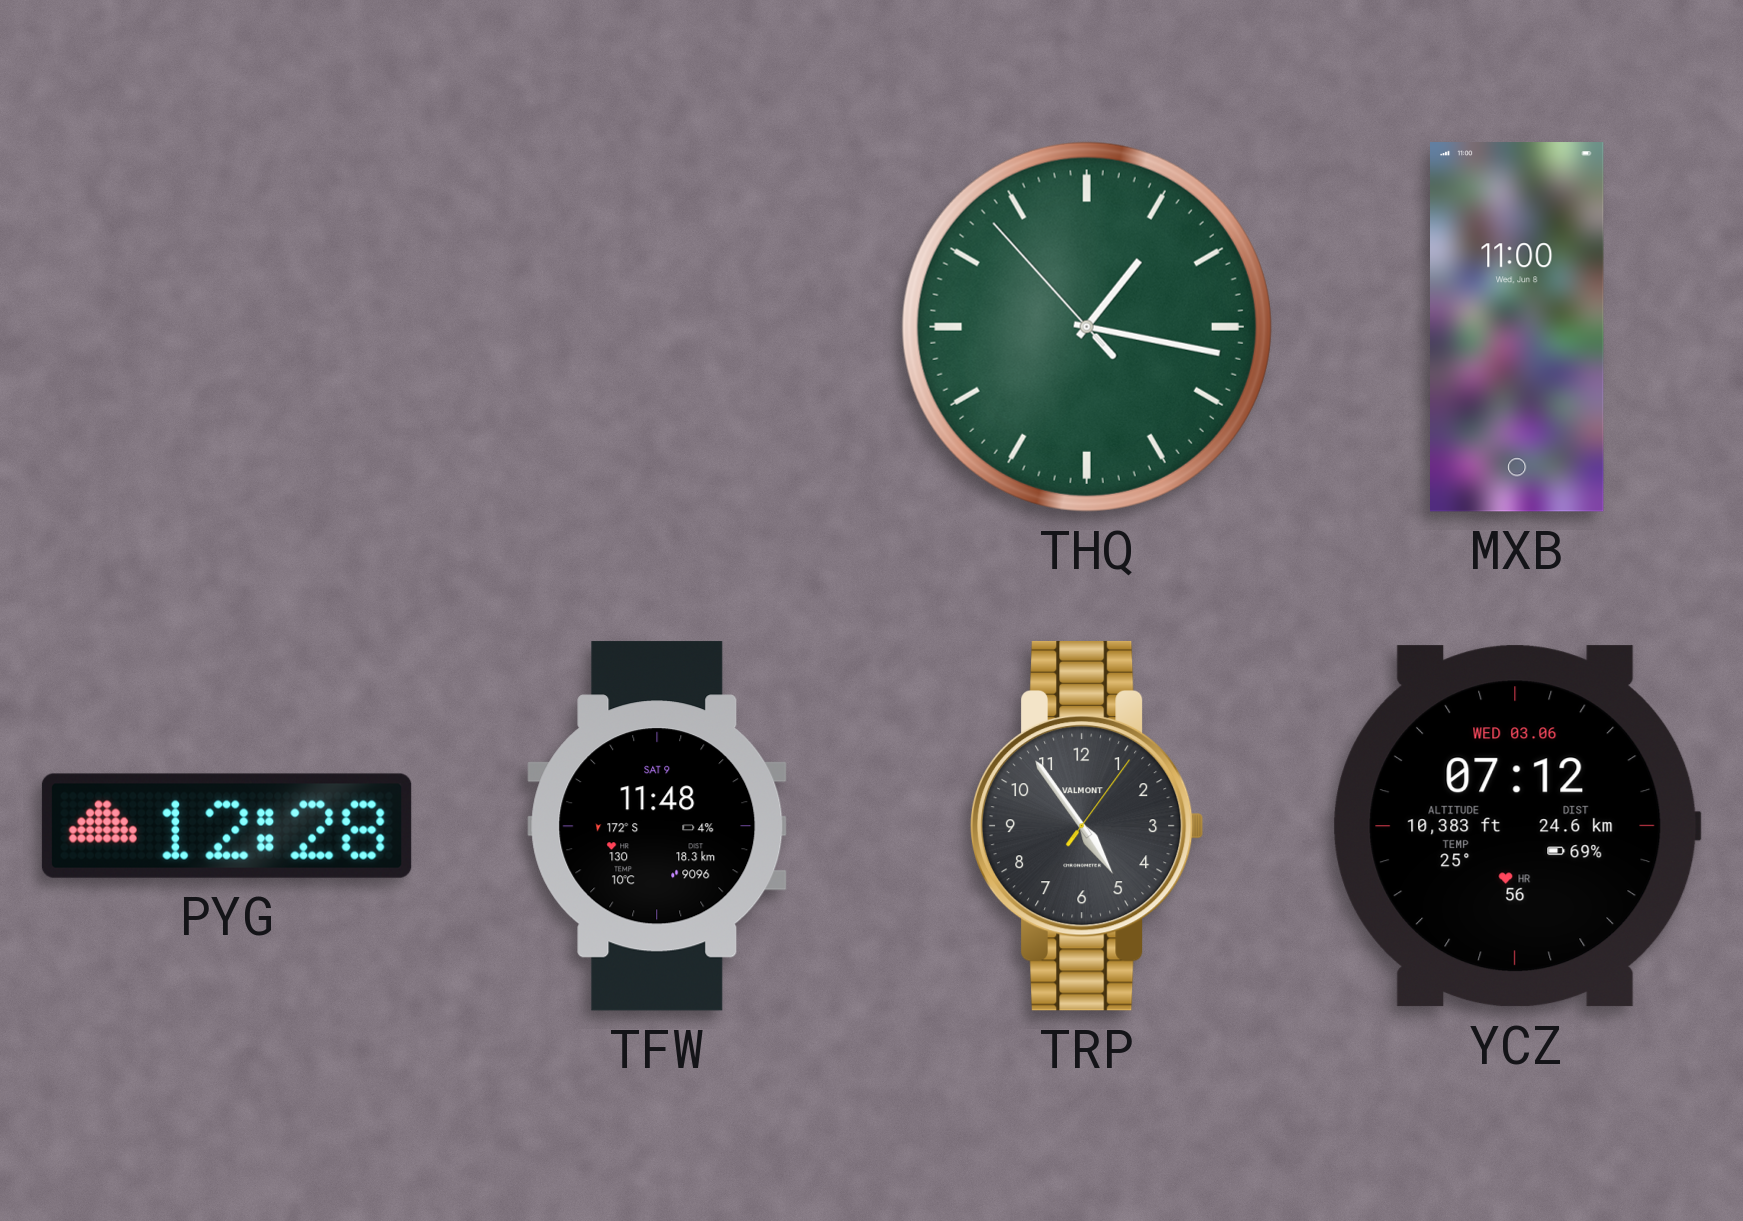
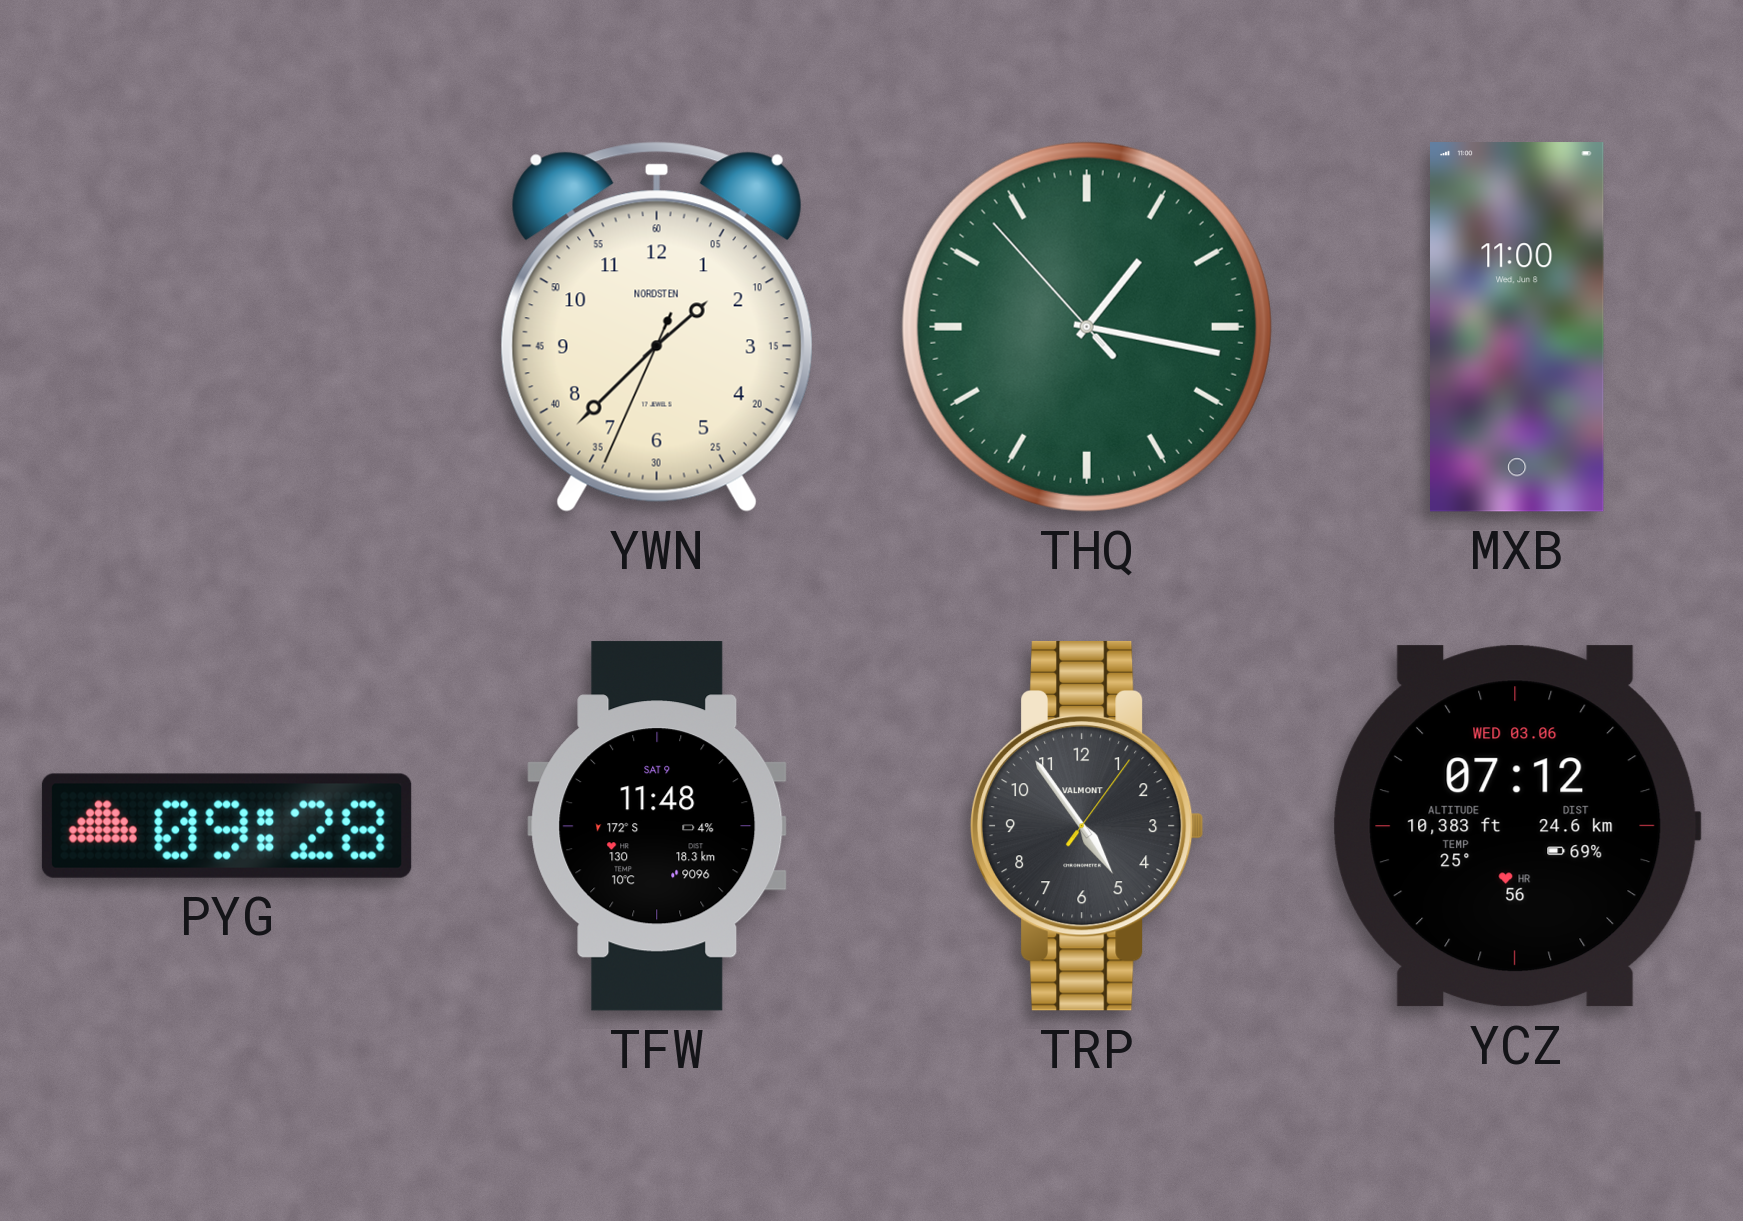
YWN: none -> 1:37
PYG: 12:28 -> 09:28
